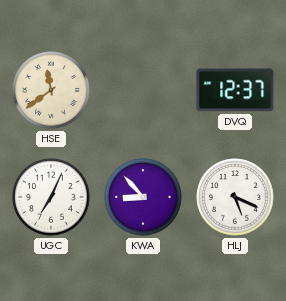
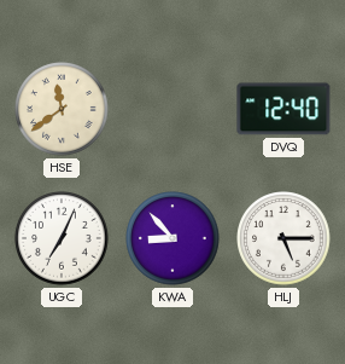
DVQ: 12:37 -> 12:40
HLJ: 5:19 -> 5:15
